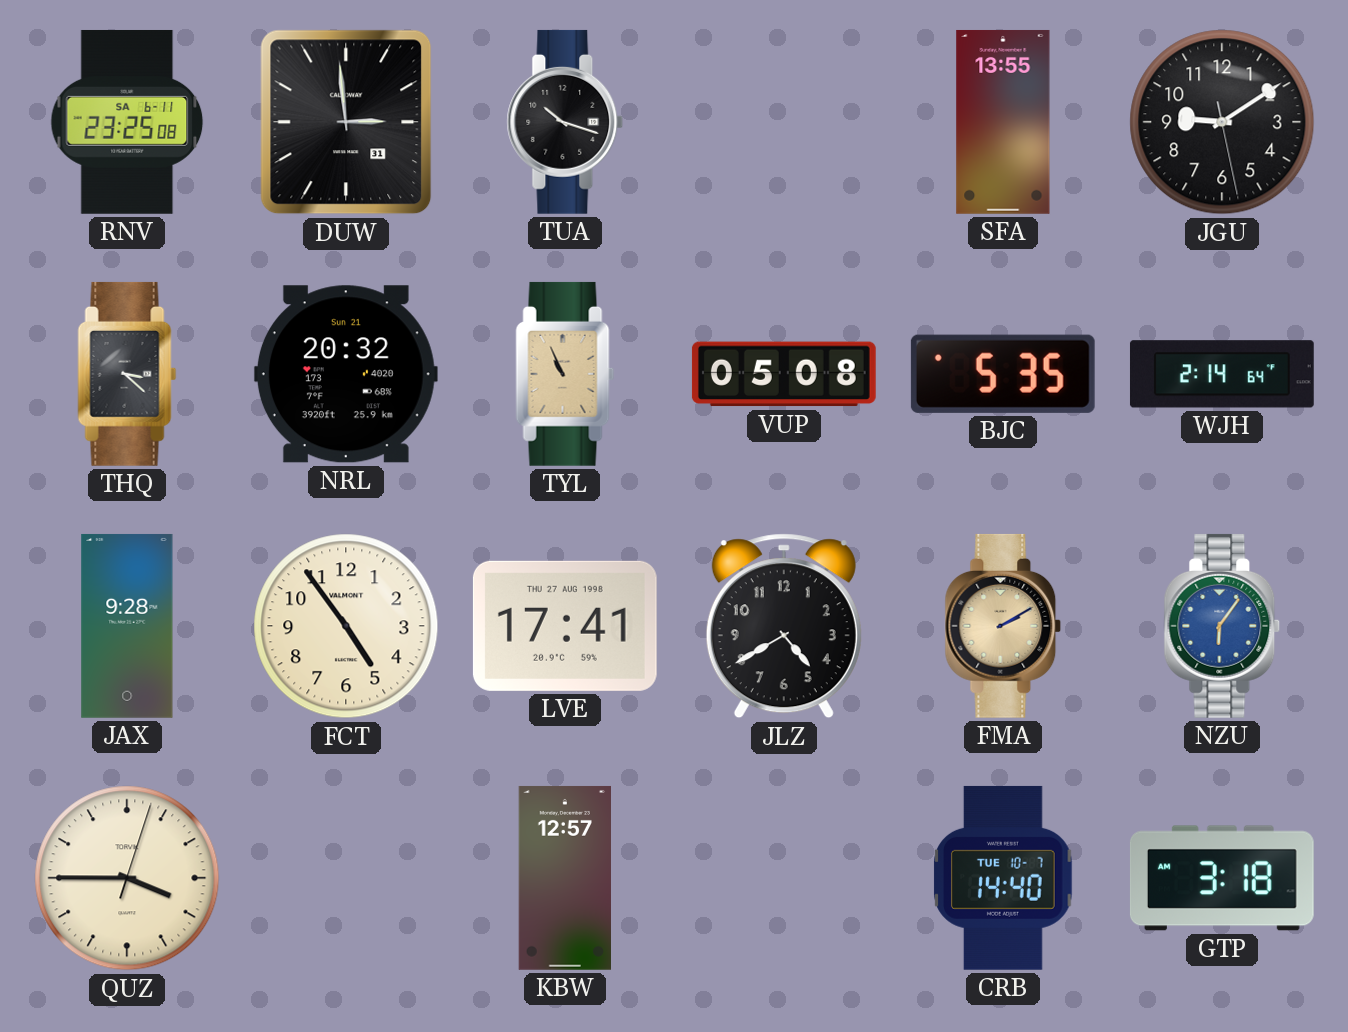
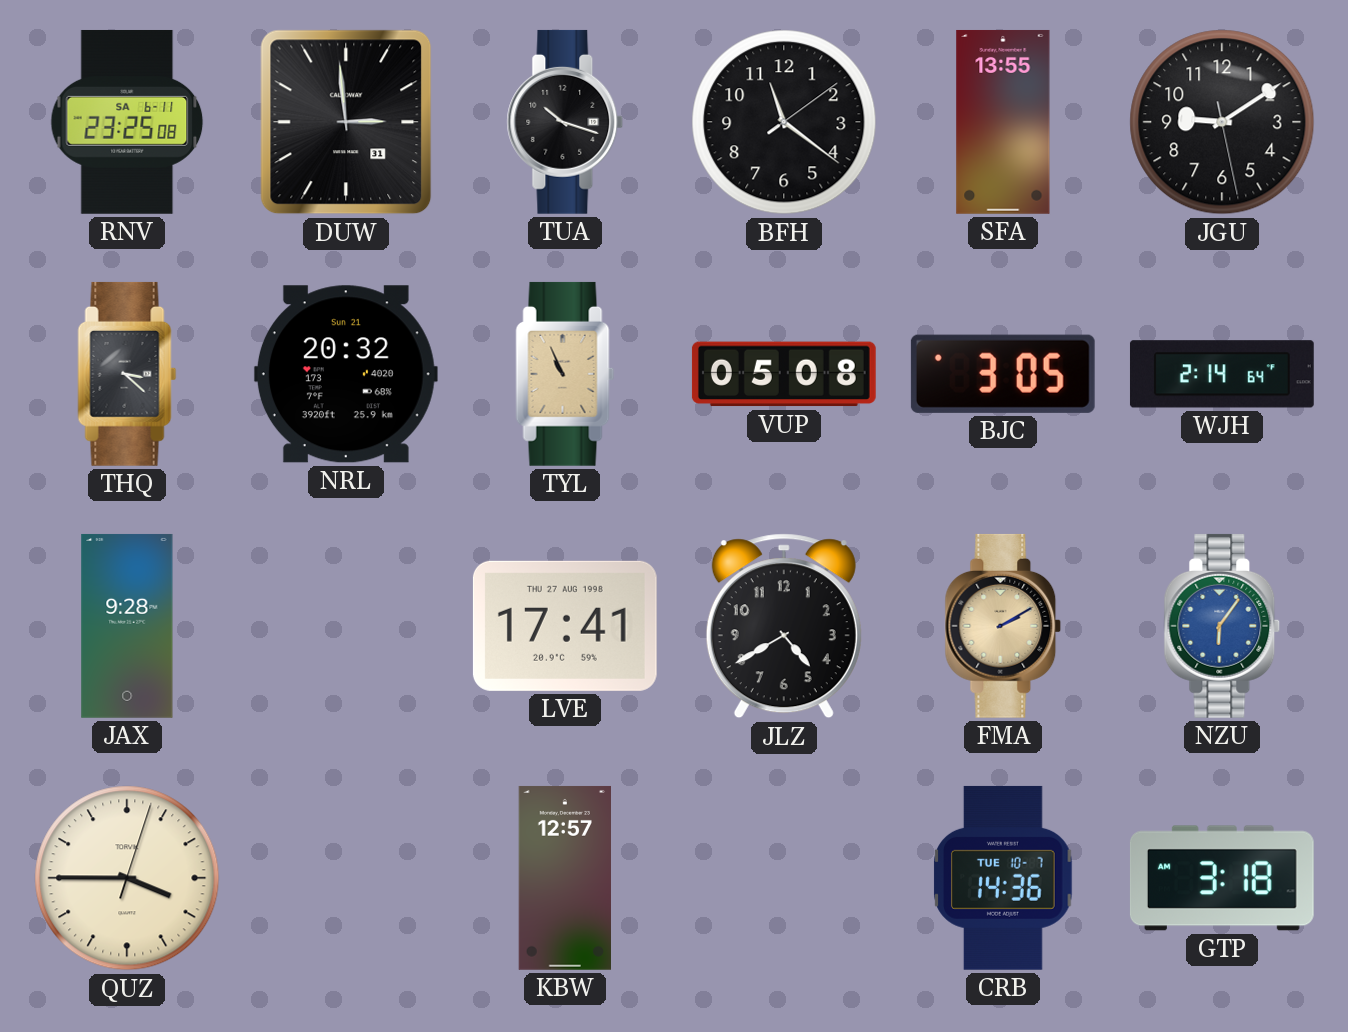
BFH: none -> 11:21
BJC: 5:35 -> 3:05
FCT: 4:54 -> none
CRB: 14:40 -> 14:36
